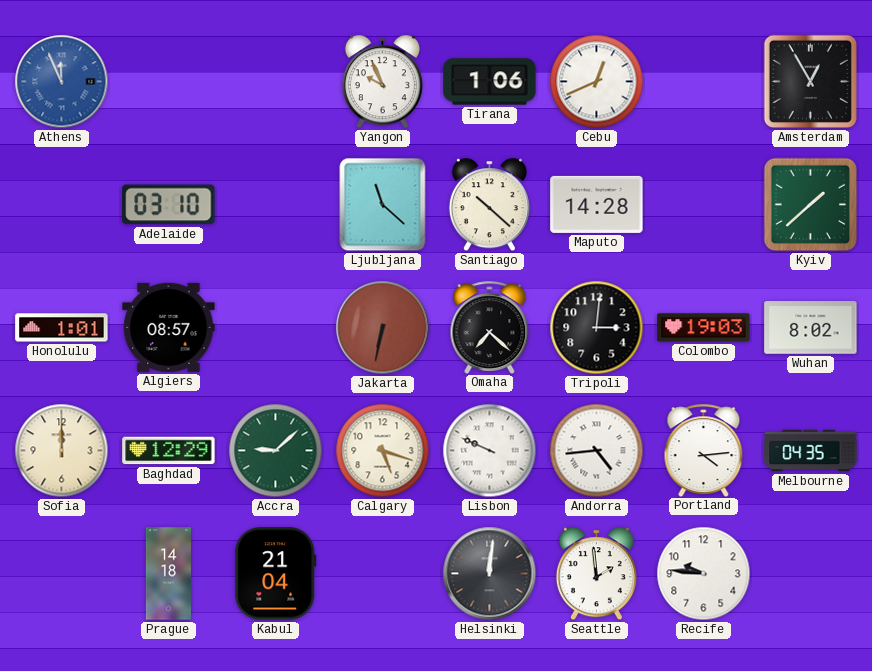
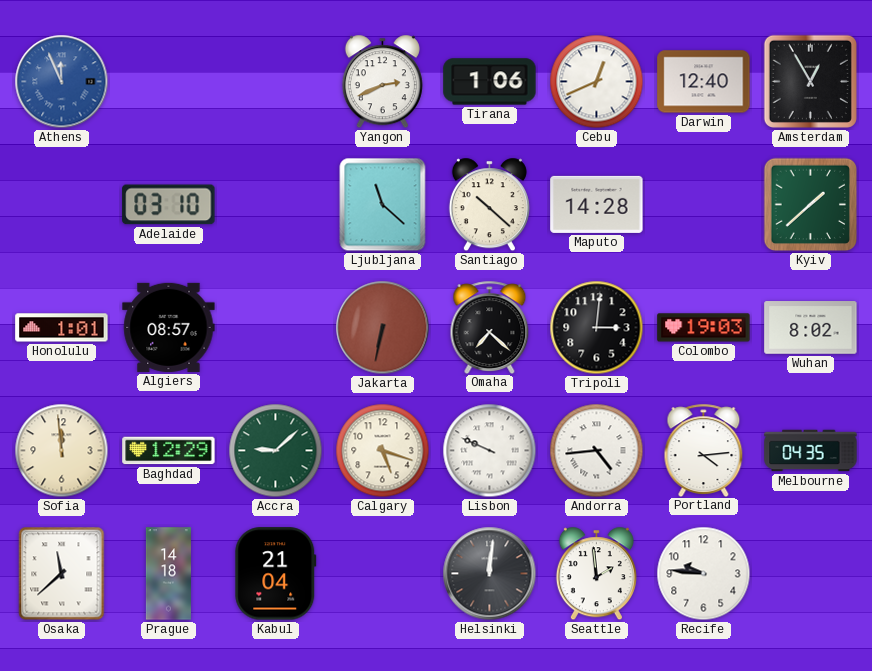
Yangon: 9:56 -> 2:41
Darwin: none -> 12:40
Sofia: 12:00 -> 11:59
Osaka: none -> 11:38
